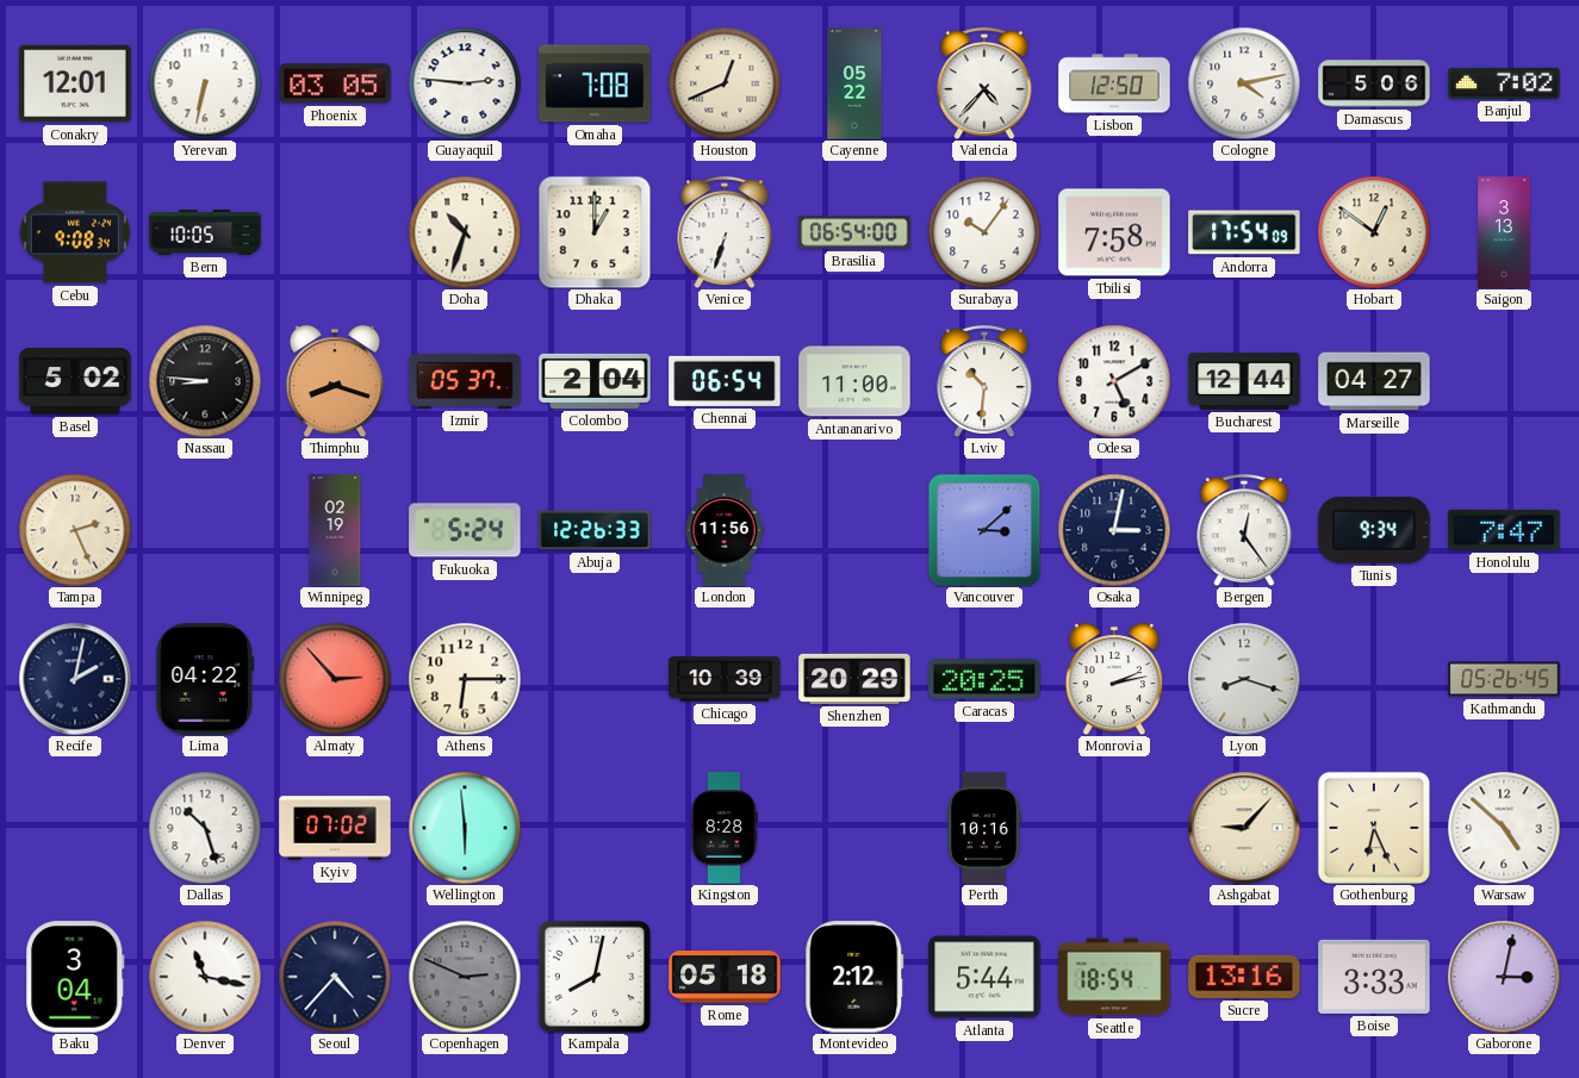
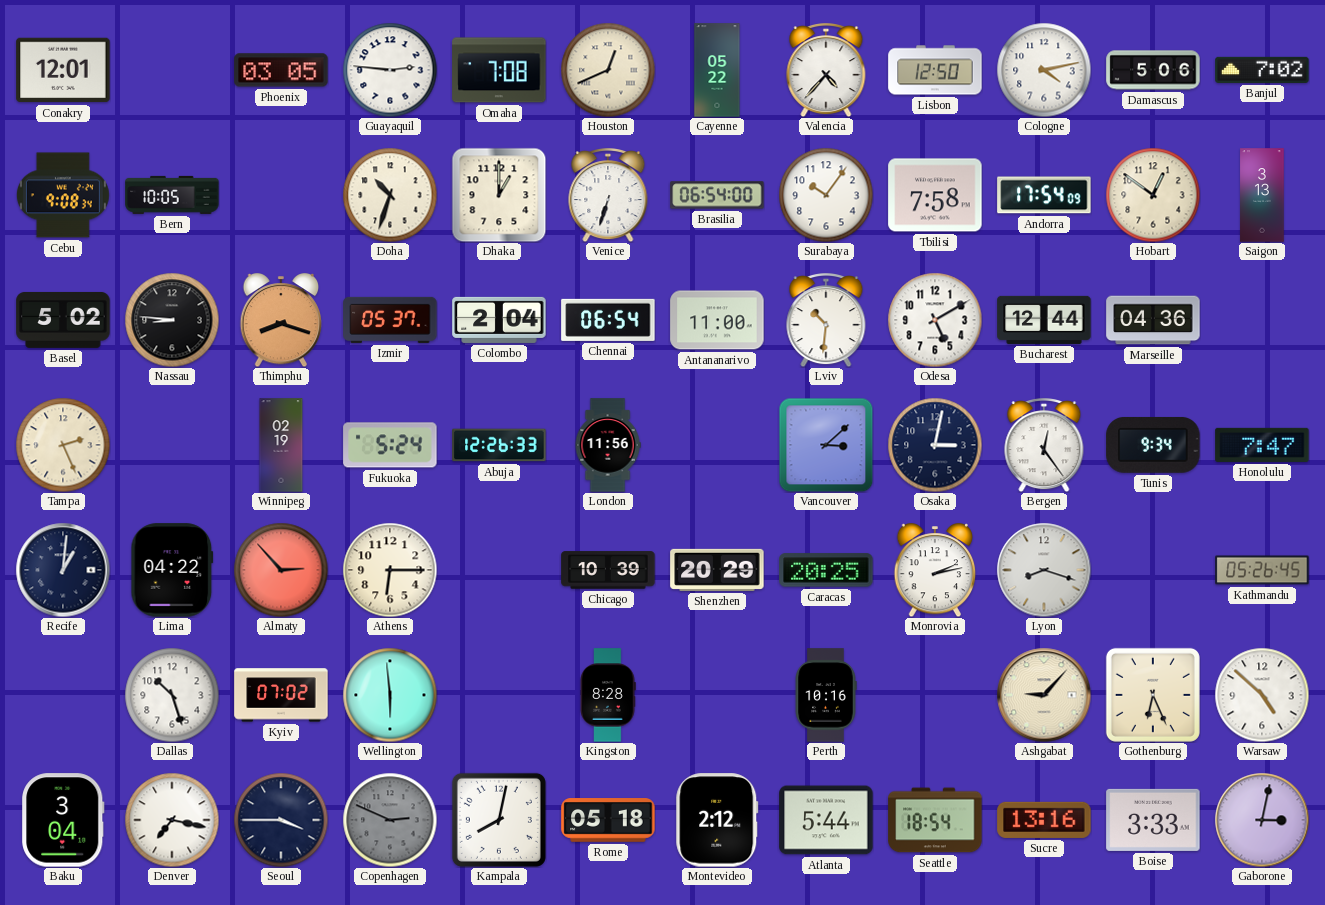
Yerevan: 6:32 -> none
Marseille: 04:27 -> 04:36
Recife: 2:02 -> 1:01
Denver: 11:17 -> 7:17
Seoul: 4:37 -> 3:45
